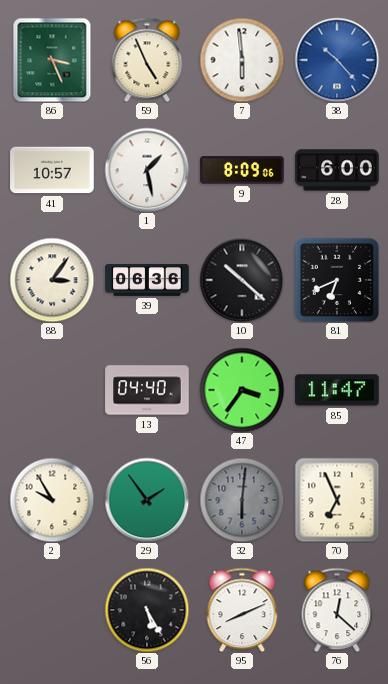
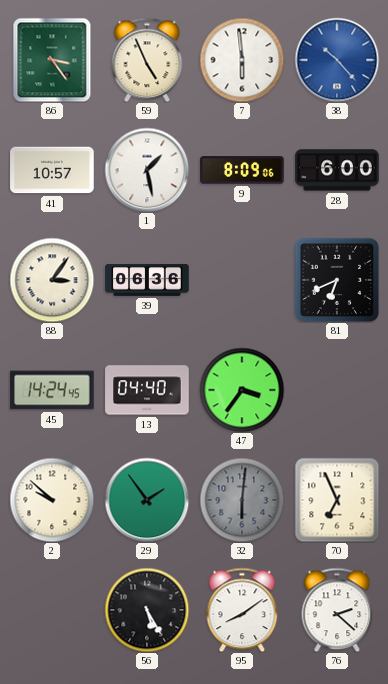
86: 3:26 -> 3:24
10: 10:22 -> none
45: none -> 14:24
85: 11:47 -> none
2: 9:55 -> 9:52
95: 8:11 -> 8:09
76: 12:22 -> 2:22
